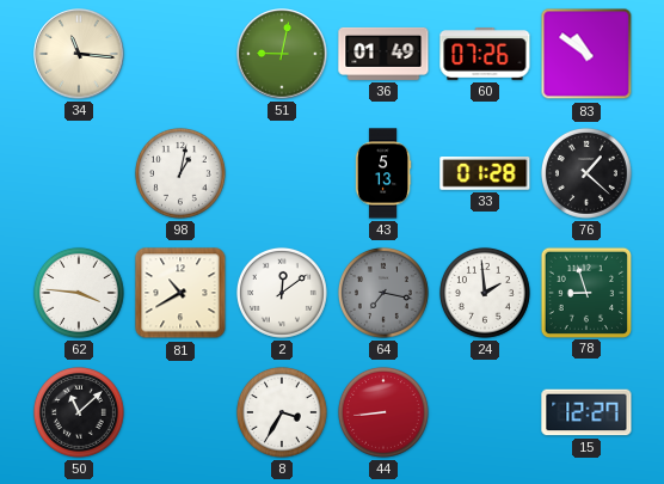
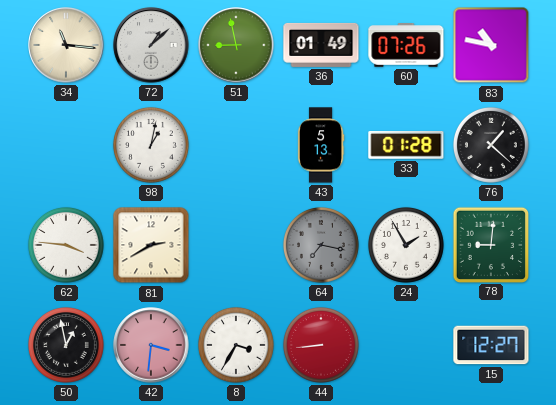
72: none -> 1:08
51: 9:02 -> 8:58
83: 10:51 -> 10:47
81: 10:40 -> 2:40
2: 12:09 -> none
24: 1:59 -> 1:55
78: 8:57 -> 9:01
50: 11:08 -> 12:58
42: none -> 3:31
